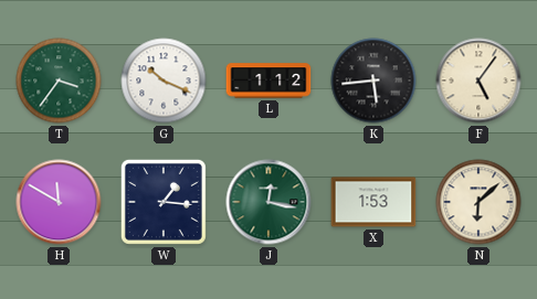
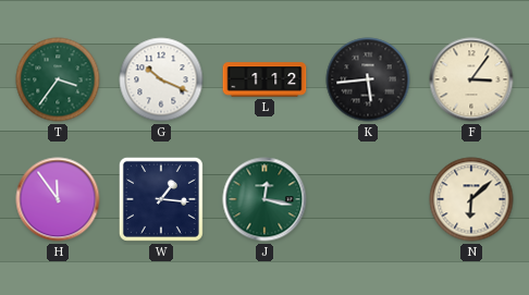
F: 5:06 -> 3:06
H: 11:50 -> 11:54
X: 1:53 -> none
